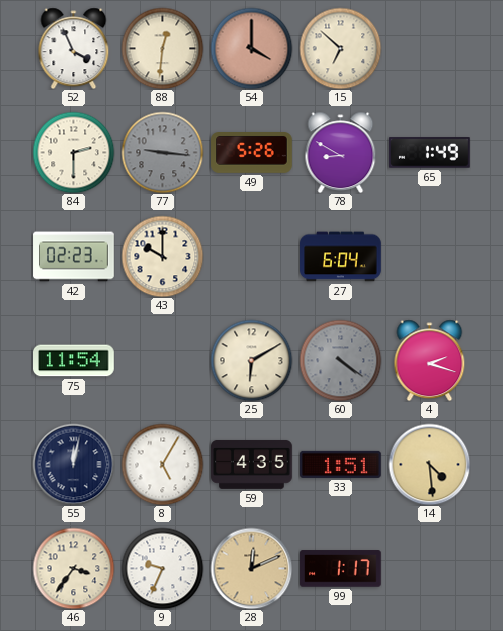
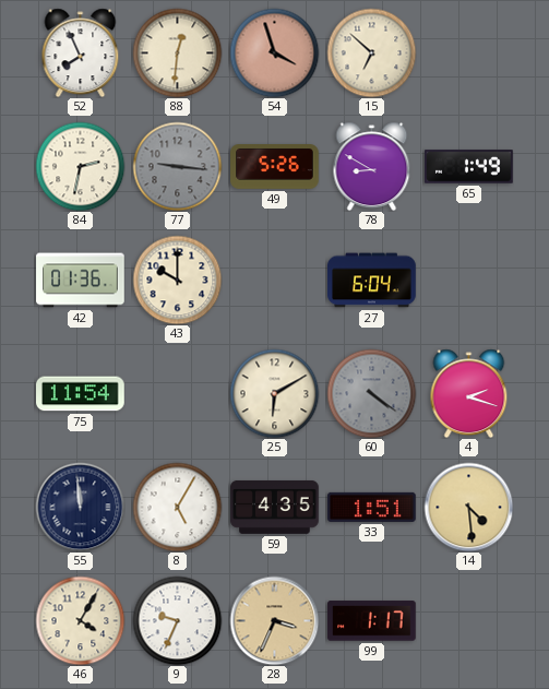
52: 3:56 -> 7:56
54: 4:00 -> 3:57
84: 2:30 -> 2:32
42: 02:23 -> 01:36
55: 12:02 -> 11:59
46: 3:36 -> 4:05
28: 12:11 -> 3:34
